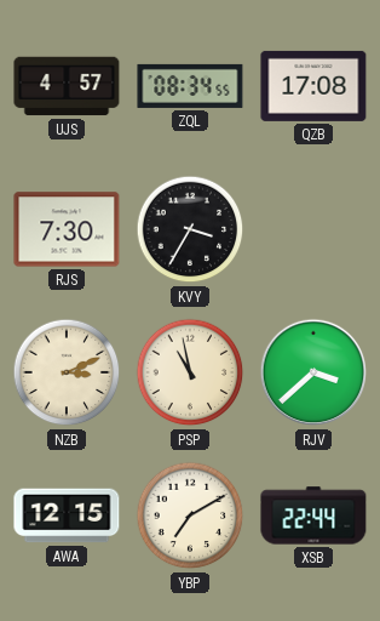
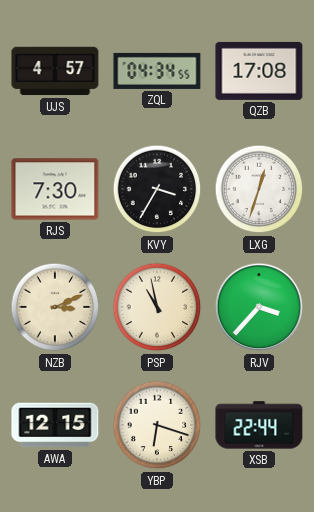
ZQL: 08:34 -> 04:34
LXG: none -> 12:33
RJV: 3:38 -> 3:37
YBP: 7:10 -> 6:18
